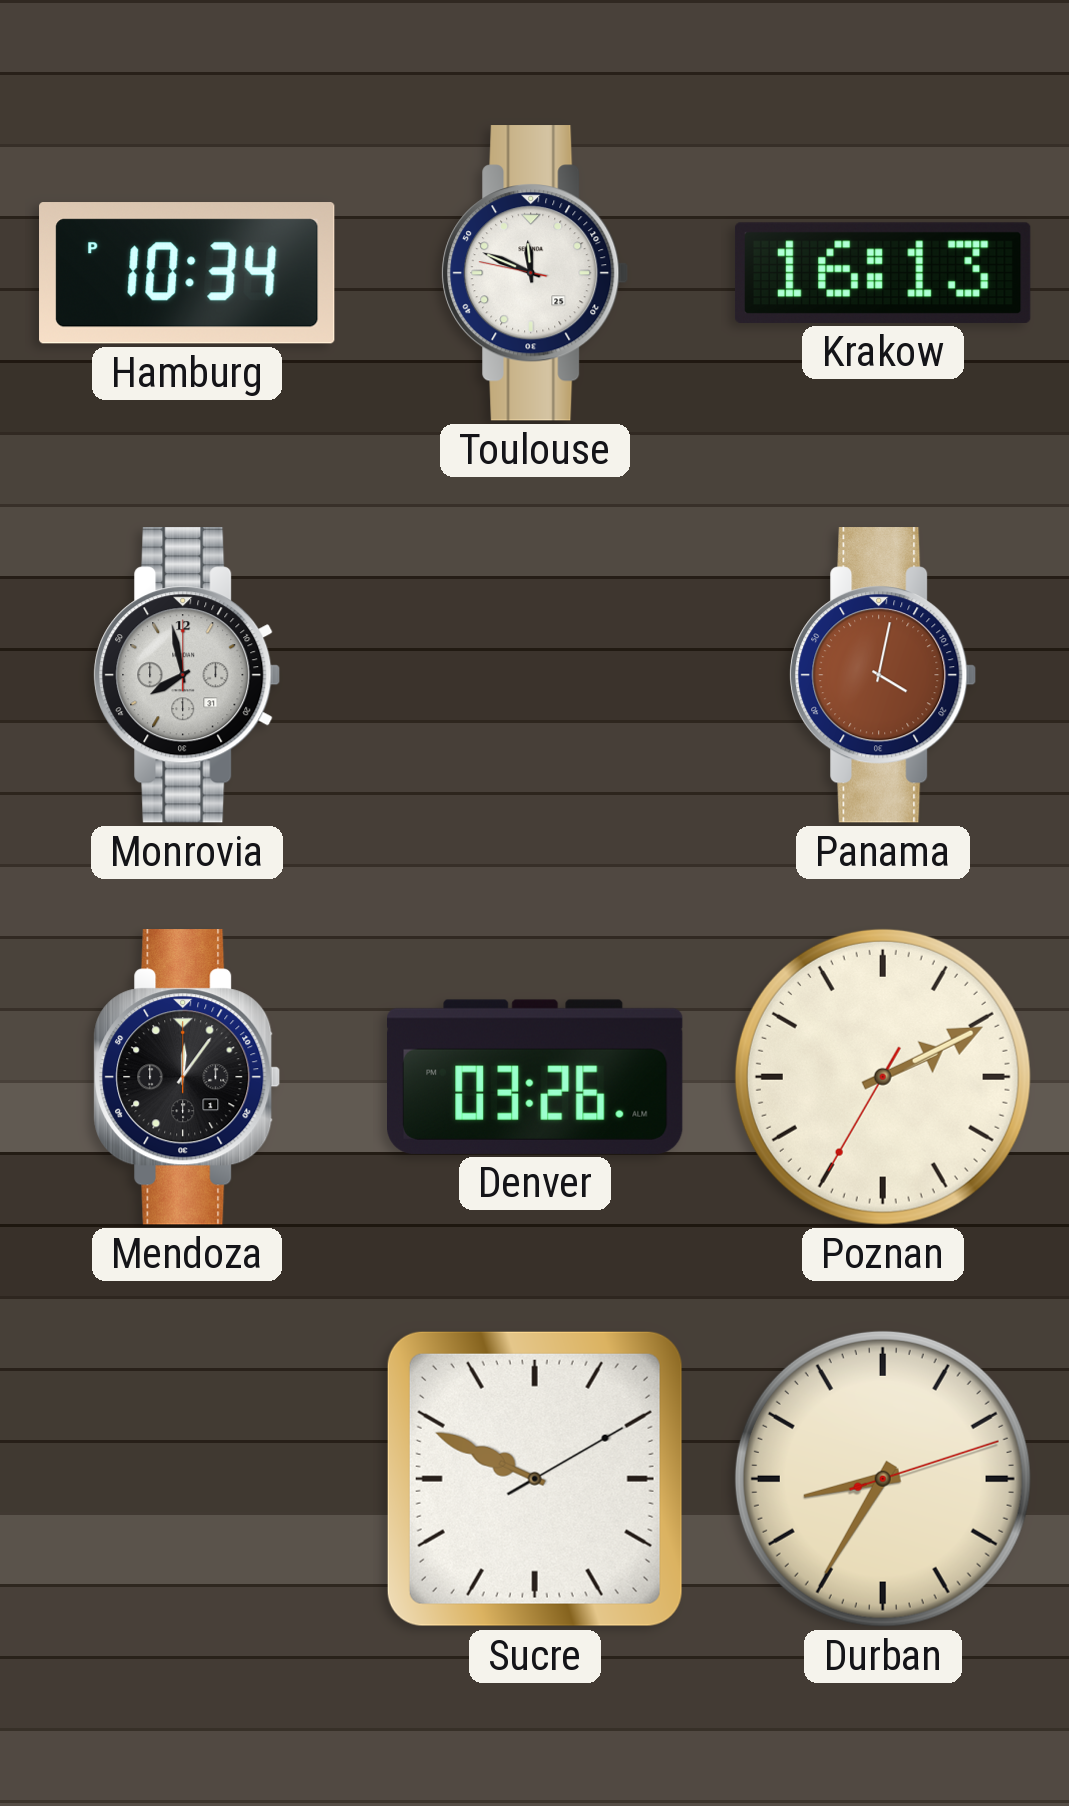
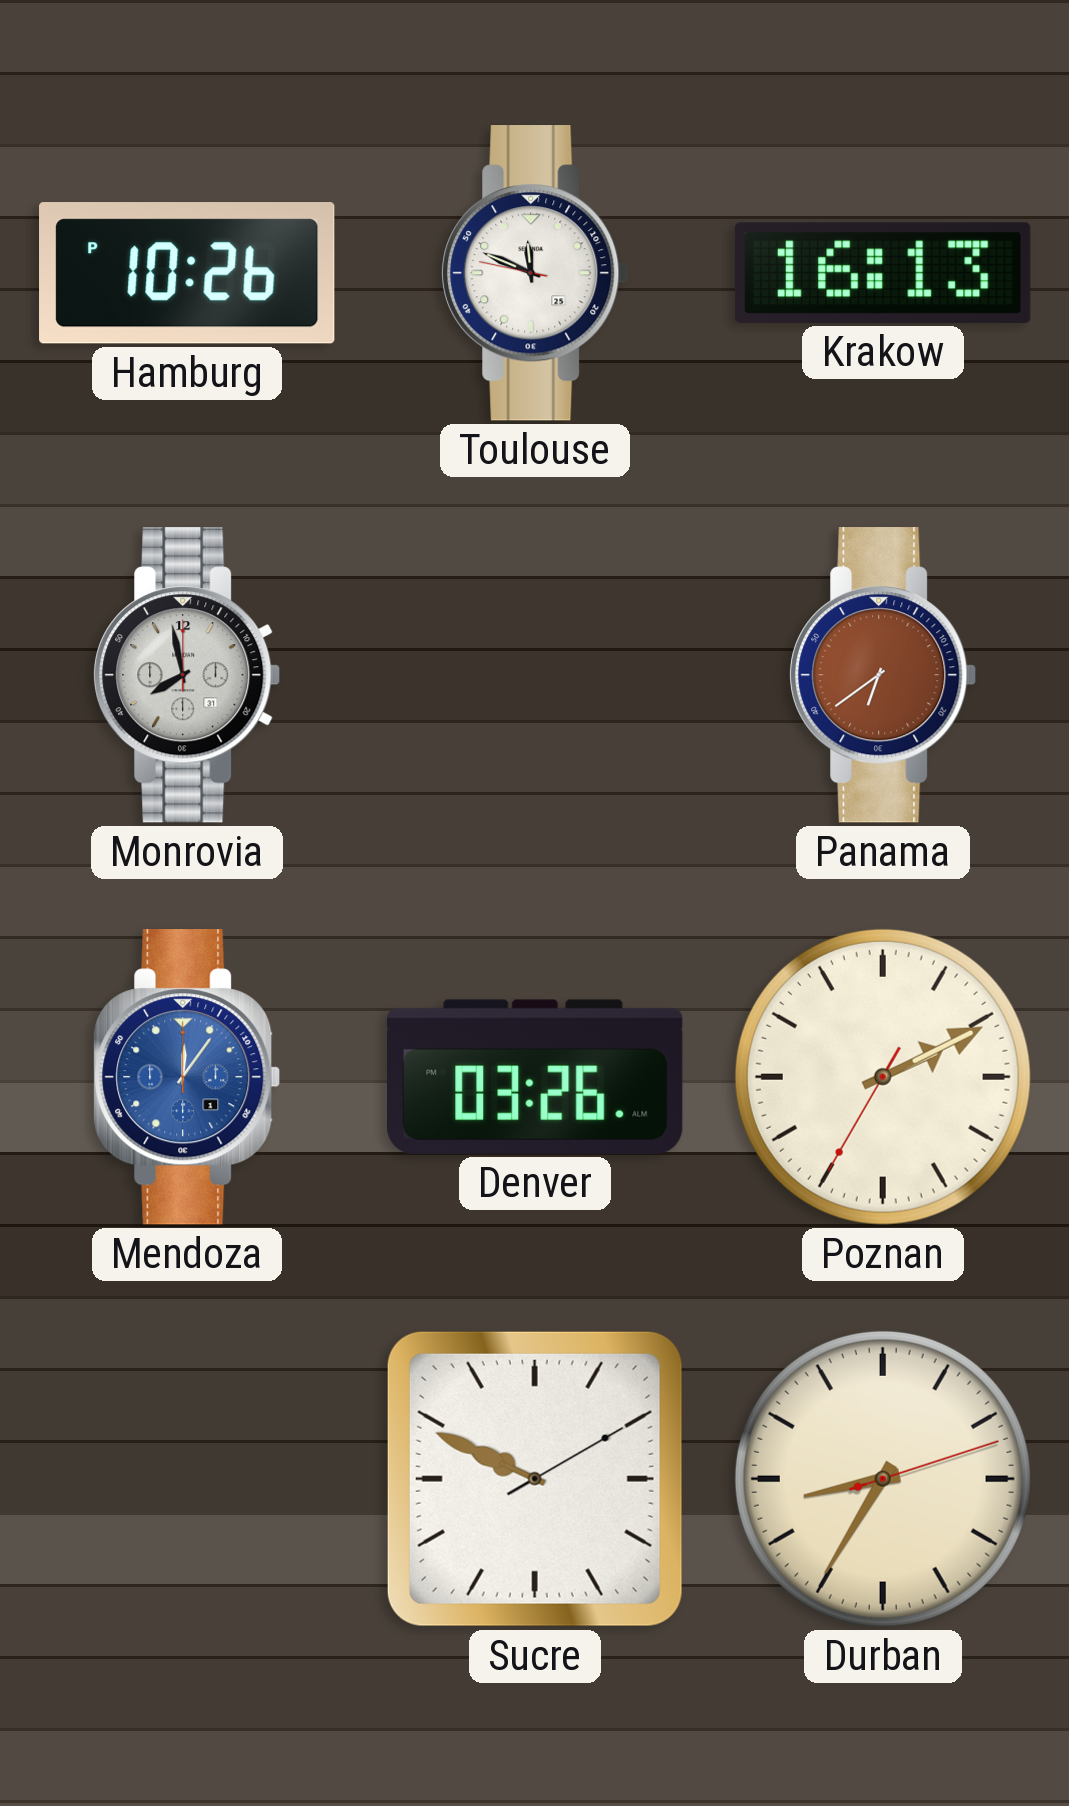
Hamburg: 10:34 -> 10:26
Panama: 4:02 -> 6:39
Mendoza dial: black -> blue
